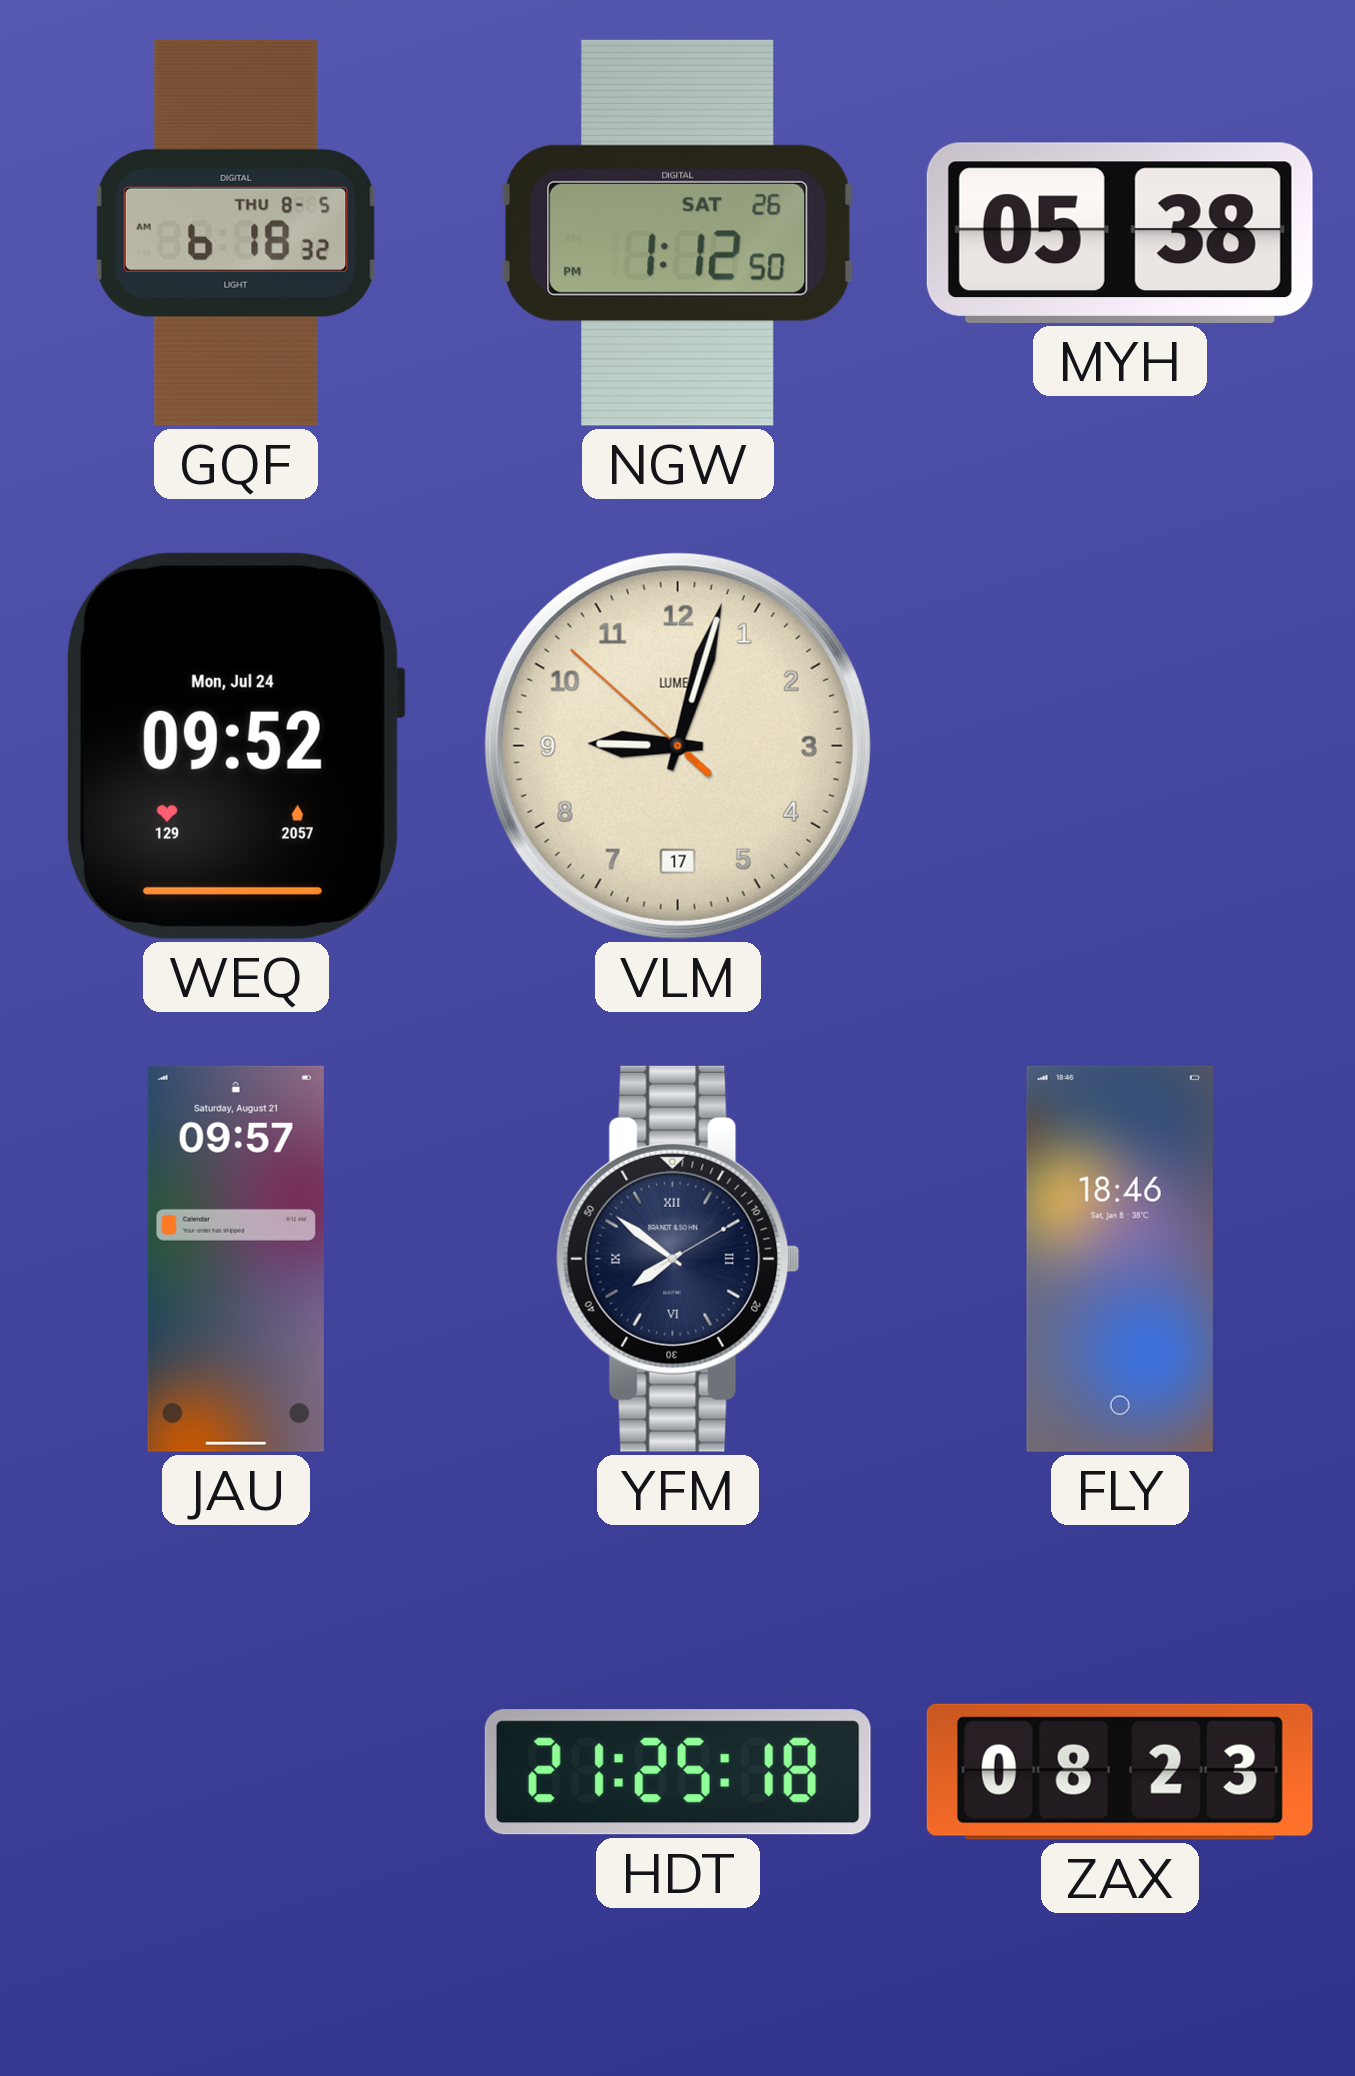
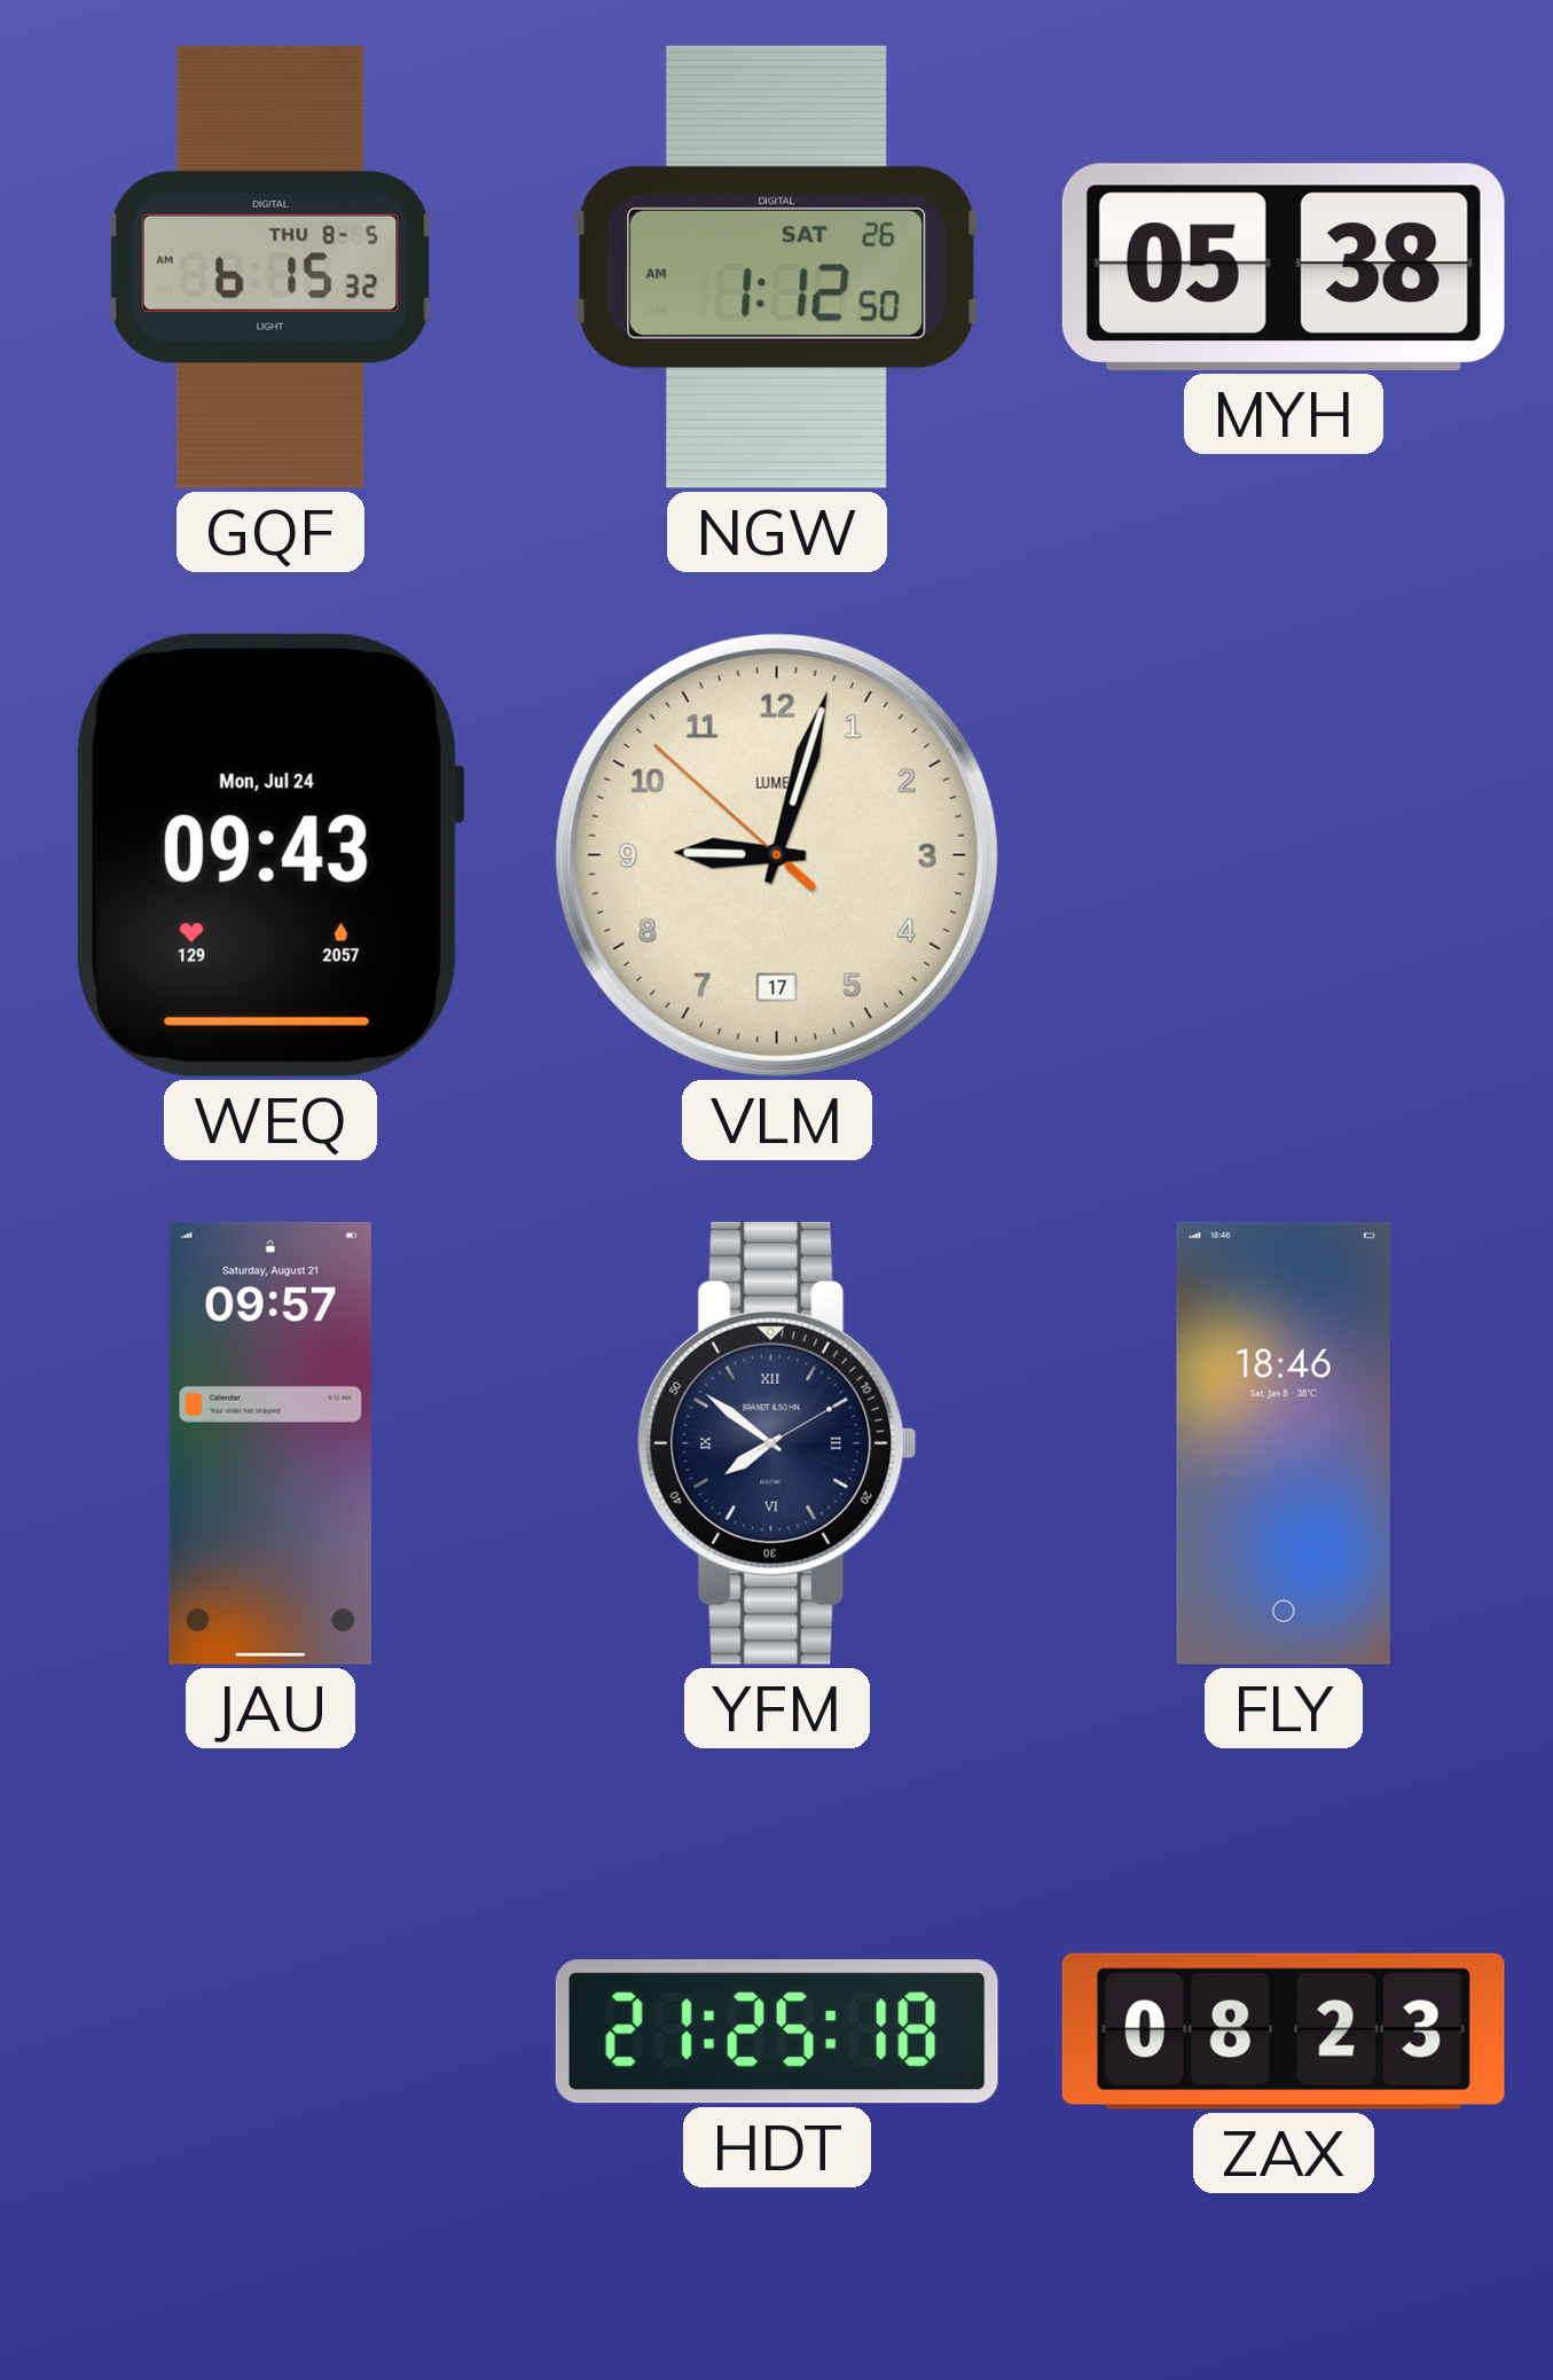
GQF: 6:18 -> 6:15
NGW: 1:12:50 PM -> 1:12:50 AM
WEQ: 09:52 -> 09:43
